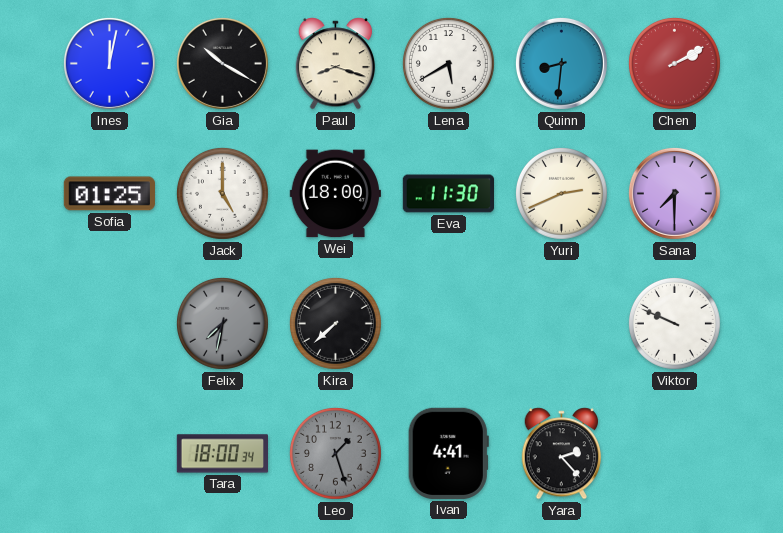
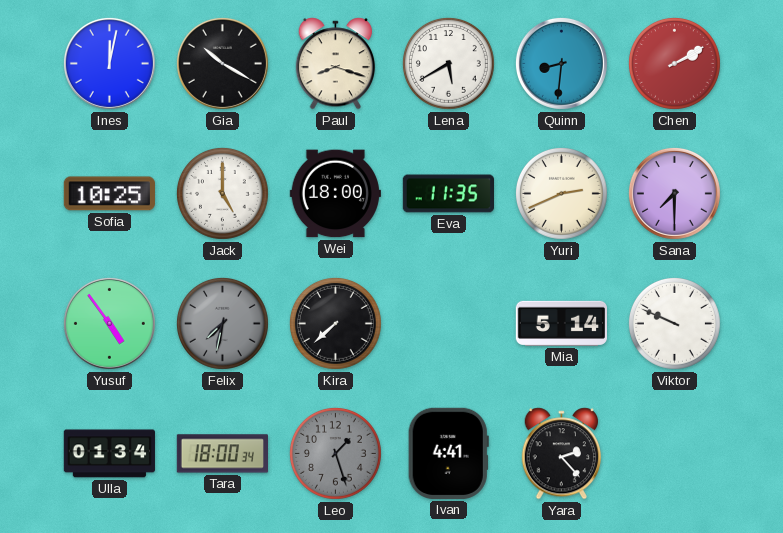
Sofia: 01:25 -> 10:25
Eva: 11:30 -> 11:35
Yusuf: none -> 4:54
Mia: none -> 5:14
Ulla: none -> 01:34
